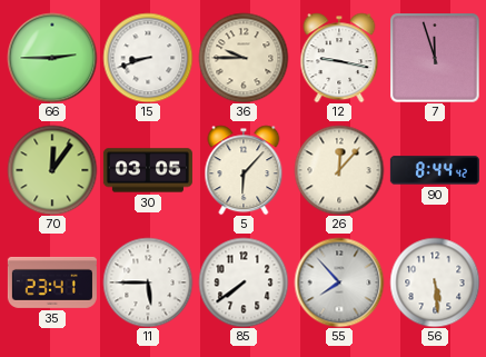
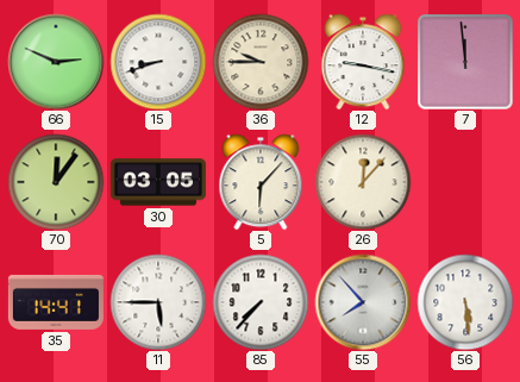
66: 2:45 -> 2:49
7: 11:57 -> 11:59
90: 8:44 -> none
35: 23:41 -> 14:41
85: 7:39 -> 7:37
